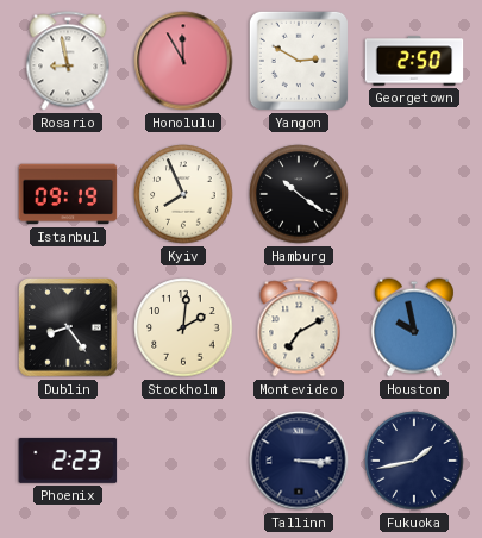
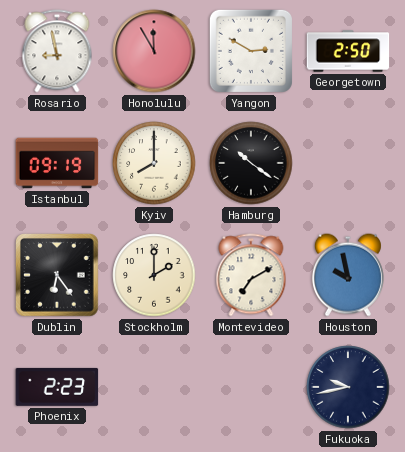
Kyiv: 7:56 -> 8:00
Dublin: 8:24 -> 6:24
Stockholm: 2:01 -> 2:00
Tallinn: 3:15 -> none
Fukuoka: 1:43 -> 9:43
